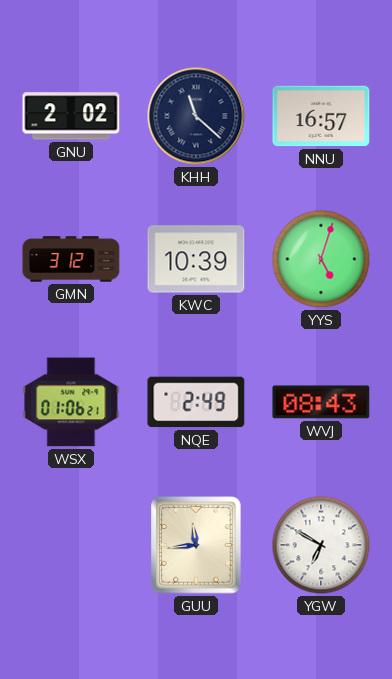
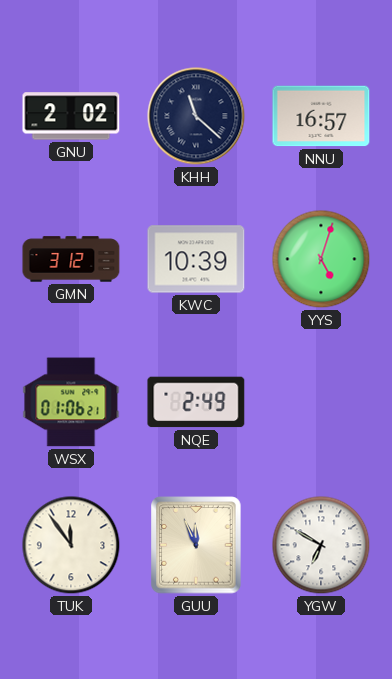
WVJ: 08:43 -> none
TUK: none -> 11:54
GUU: 11:44 -> 11:56
